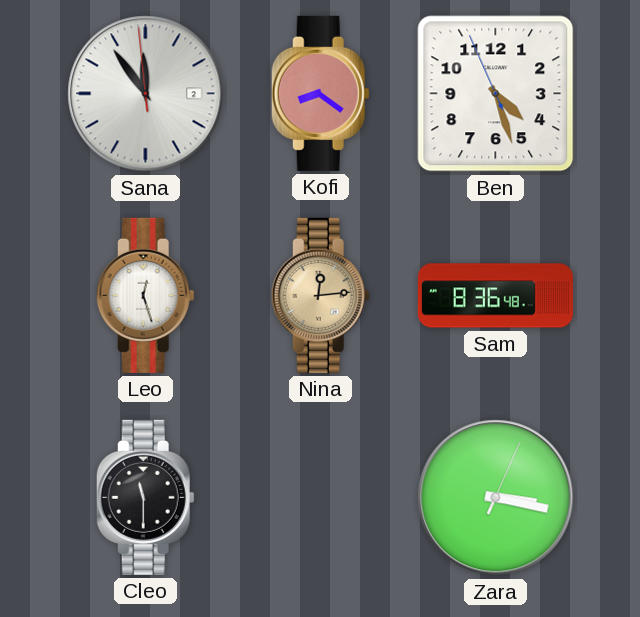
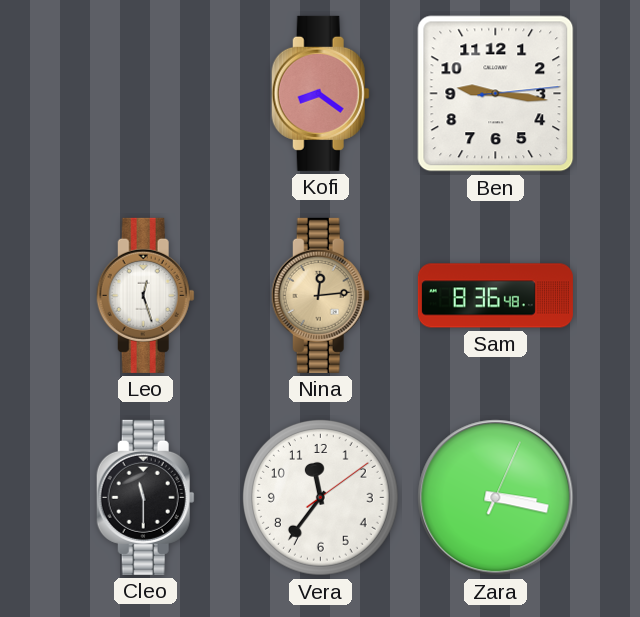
Sana: 11:53 -> none
Ben: 4:26 -> 9:16
Vera: none -> 11:36
